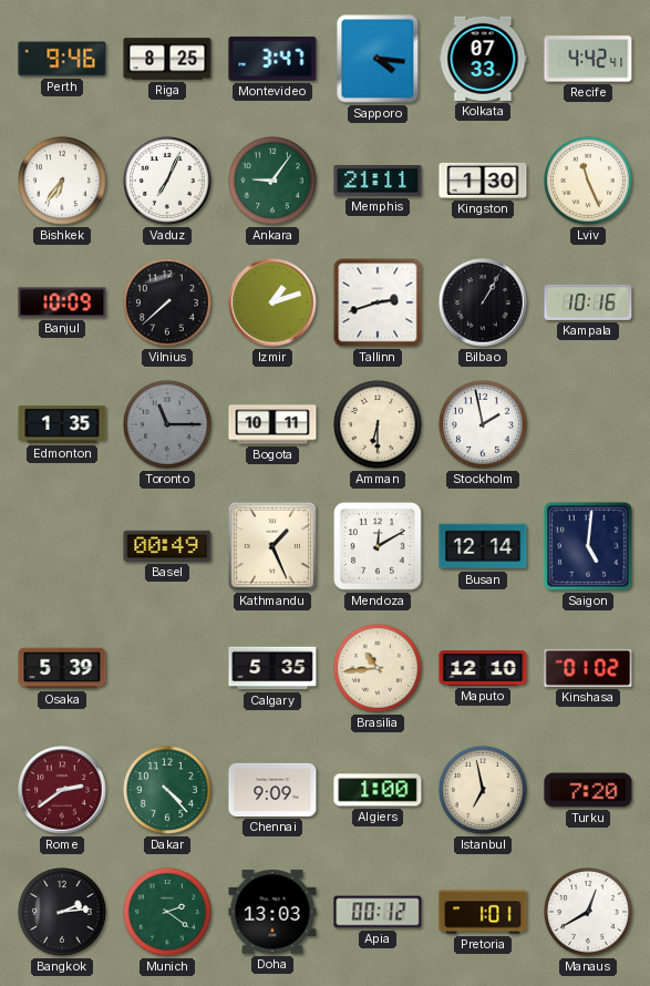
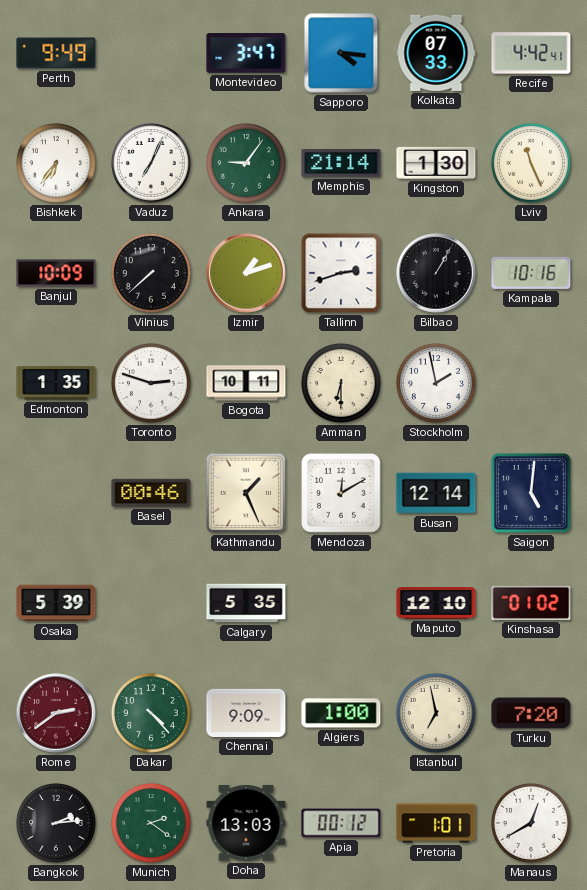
Perth: 9:46 -> 9:49
Riga: 8:25 -> none
Memphis: 21:11 -> 21:14
Toronto: 11:15 -> 2:48
Toronto dial: grey -> white
Basel: 00:49 -> 00:46
Brasilia: 10:44 -> none
